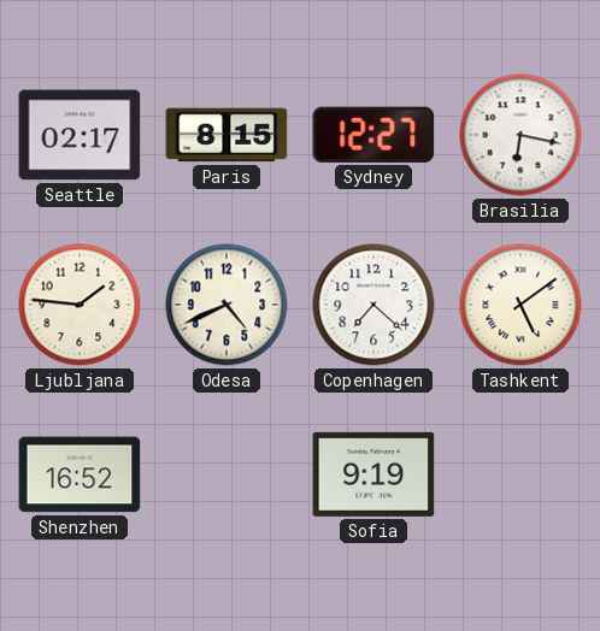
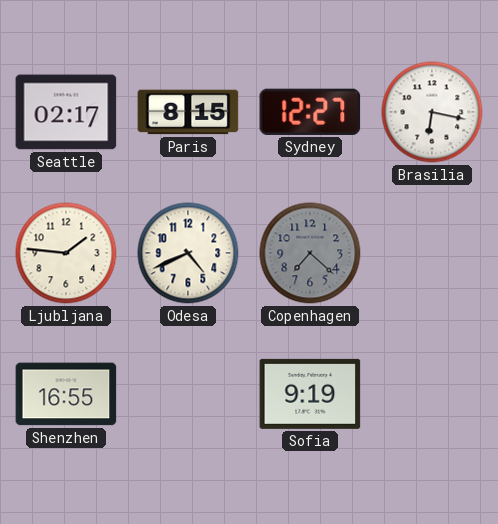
Copenhagen dial: white -> grey
Tashkent: 5:09 -> none
Shenzhen: 16:52 -> 16:55
